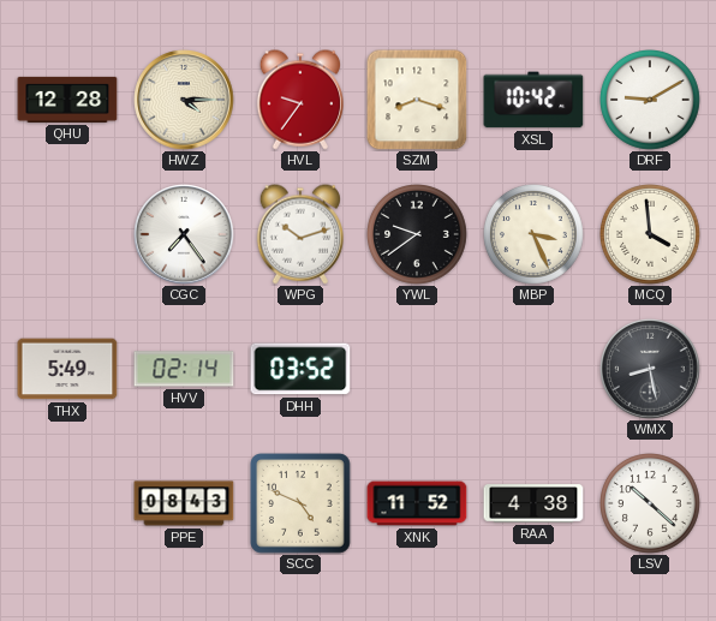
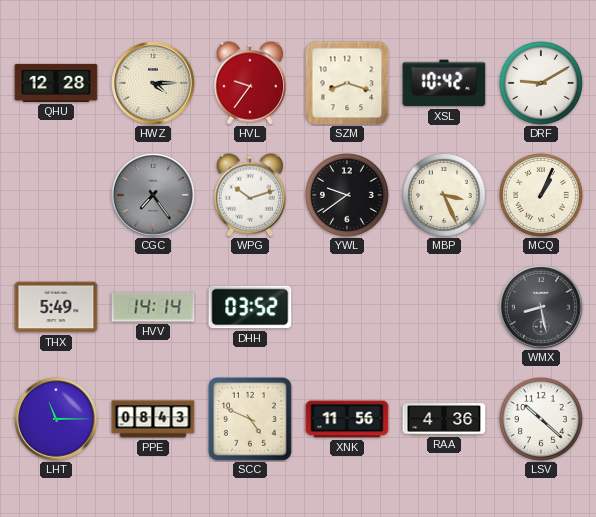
CGC dial: white -> grey
MCQ: 3:59 -> 1:04
HVV: 02:14 -> 14:14
LHT: none -> 11:15
XNK: 11:52 -> 11:56
RAA: 4:38 -> 4:36
